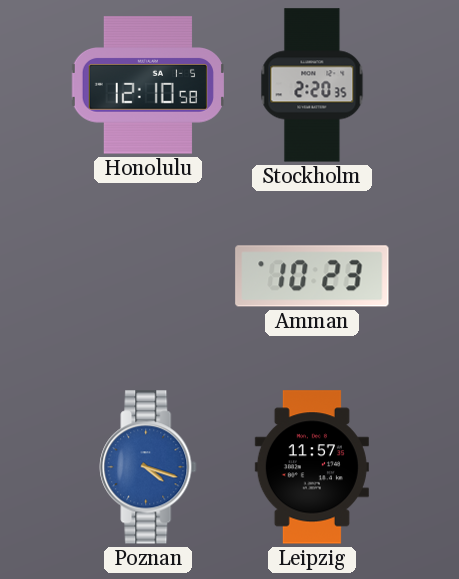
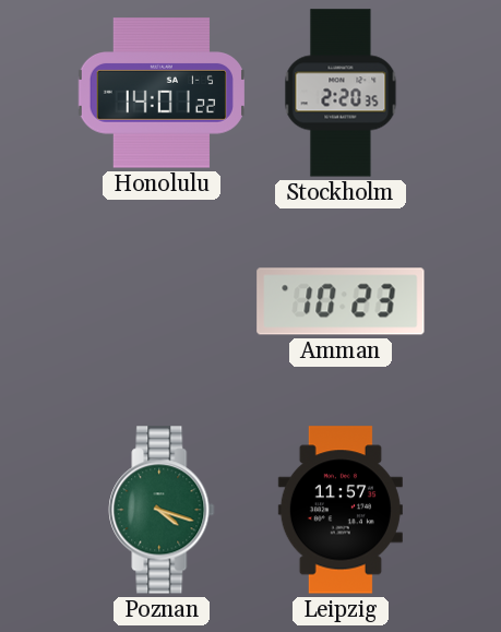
Honolulu: 12:10 -> 14:01
Poznan dial: blue -> green
